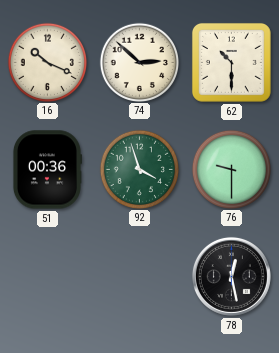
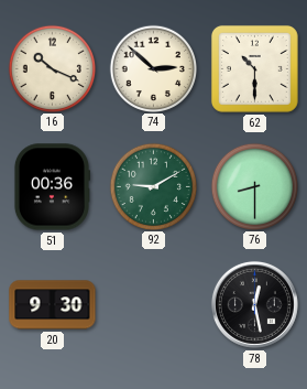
92: 3:57 -> 9:10
76: 9:30 -> 8:30
20: none -> 9:30
